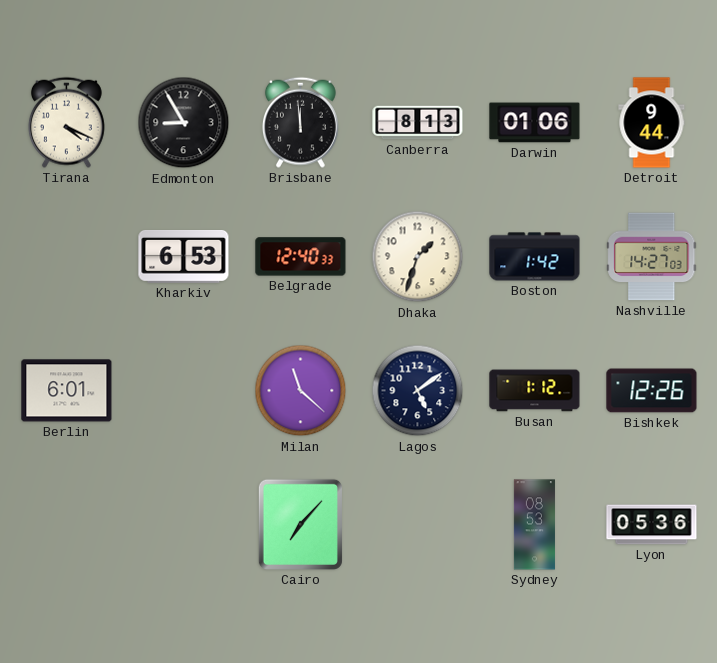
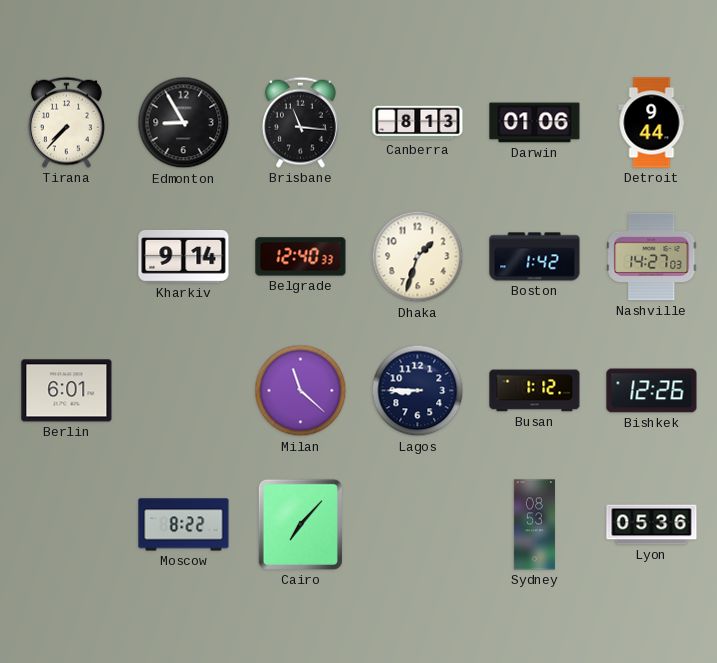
Tirana: 4:19 -> 7:37
Brisbane: 11:59 -> 11:16
Kharkiv: 6:53 -> 9:14
Lagos: 5:09 -> 8:45
Moscow: none -> 8:22
